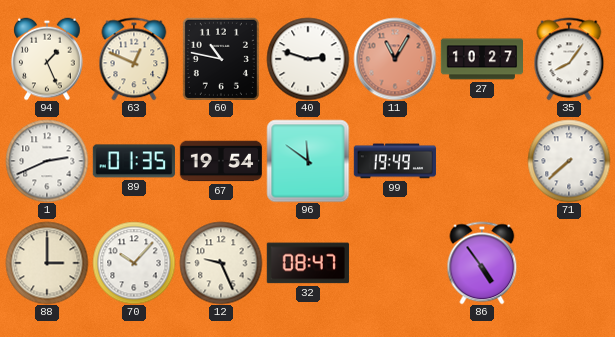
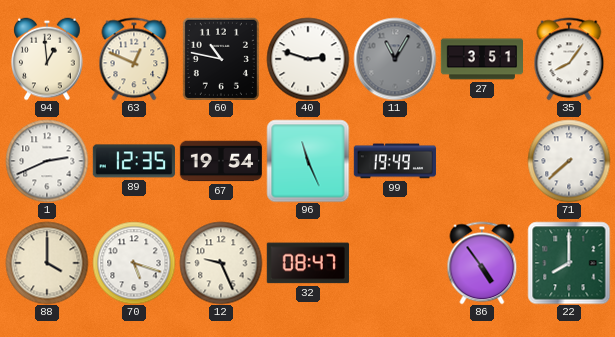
94: 1:26 -> 12:59
11 dial: salmon -> grey
27: 10:27 -> 3:51
89: 01:35 -> 12:35
96: 11:51 -> 11:26
88: 3:00 -> 4:00
70: 10:07 -> 5:18
22: none -> 8:00
